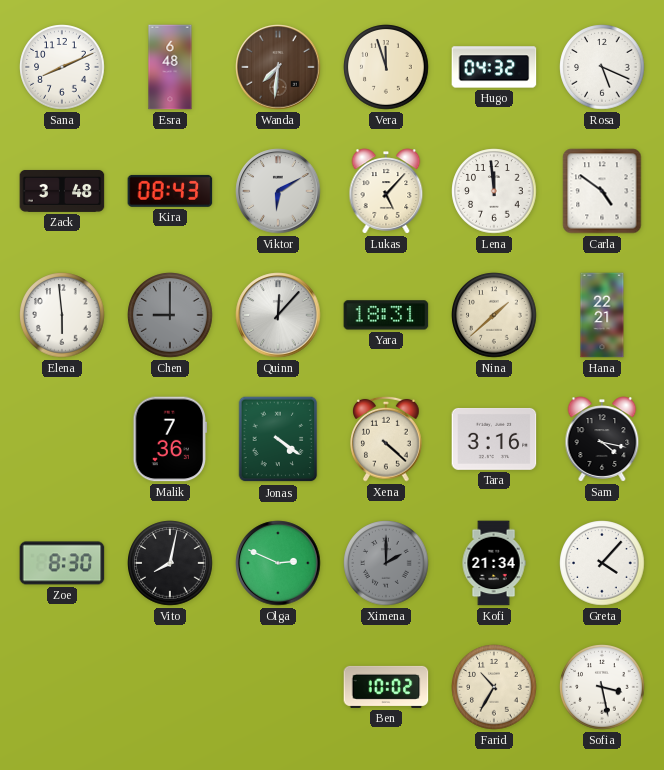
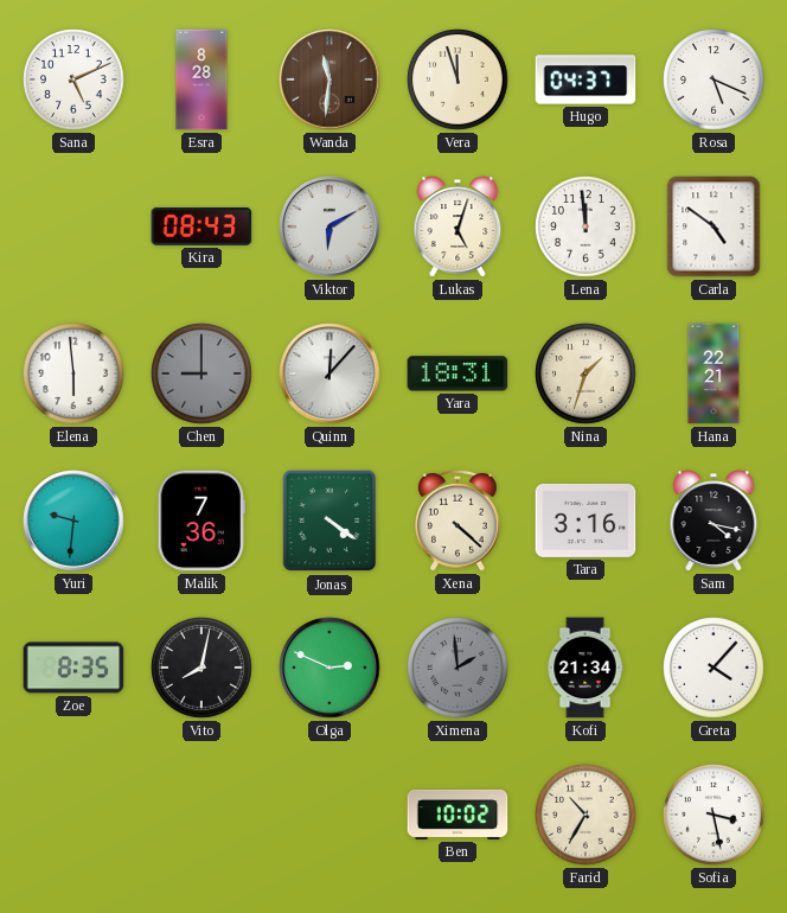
Sana: 8:11 -> 5:11
Esra: 6:48 -> 8:28
Wanda: 7:31 -> 11:31
Hugo: 04:32 -> 04:37
Zack: 3:48 -> none
Lukas: 5:07 -> 5:03
Nina: 1:38 -> 1:33
Yuri: none -> 9:31
Zoe: 8:30 -> 8:35
Ximena: 2:00 -> 1:59
